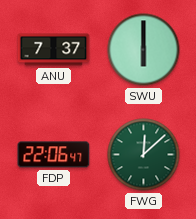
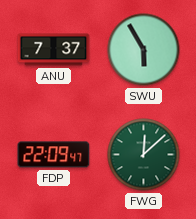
SWU: 6:00 -> 5:55
FDP: 22:06 -> 22:09
